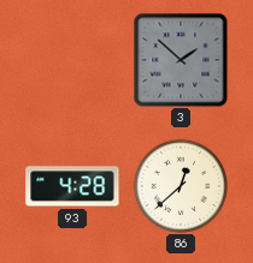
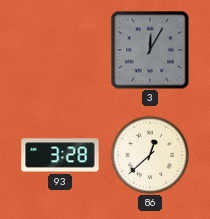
3: 1:52 -> 12:05
93: 4:28 -> 3:28
